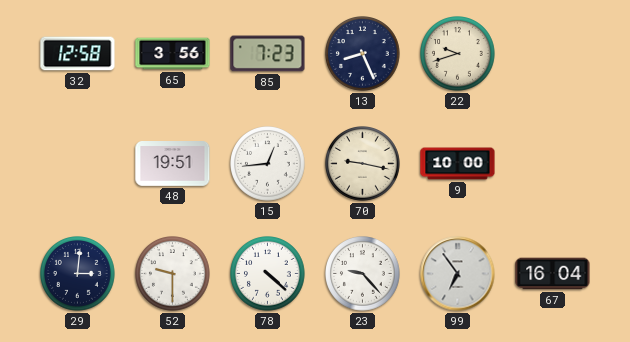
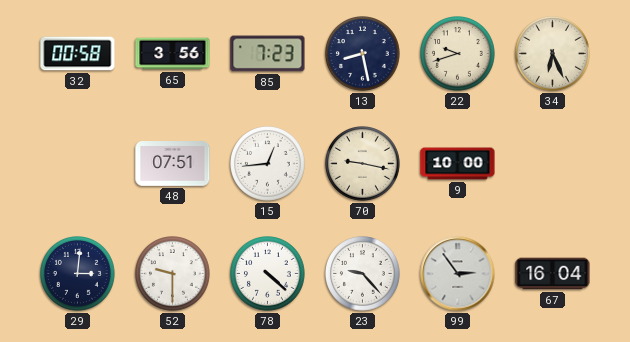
32: 12:58 -> 00:58
13: 8:26 -> 8:28
34: none -> 6:26
48: 19:51 -> 07:51
99: 6:54 -> 2:54
